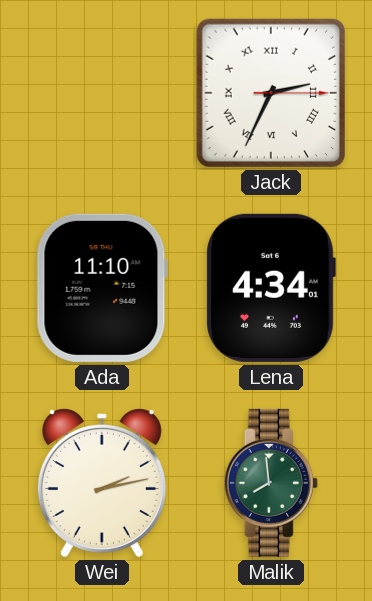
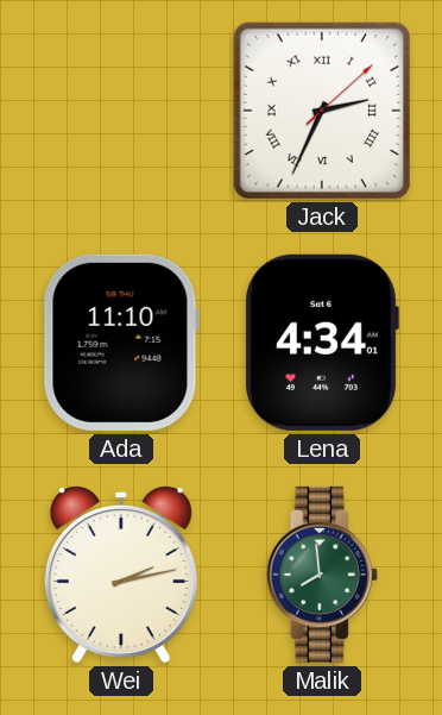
Jack: 2:34:15 -> 2:34:08
